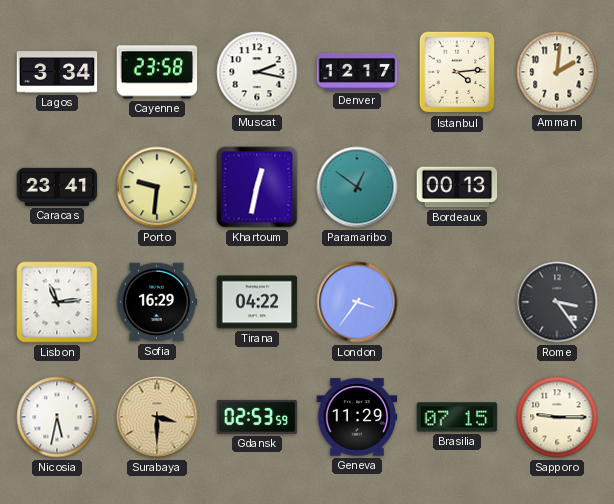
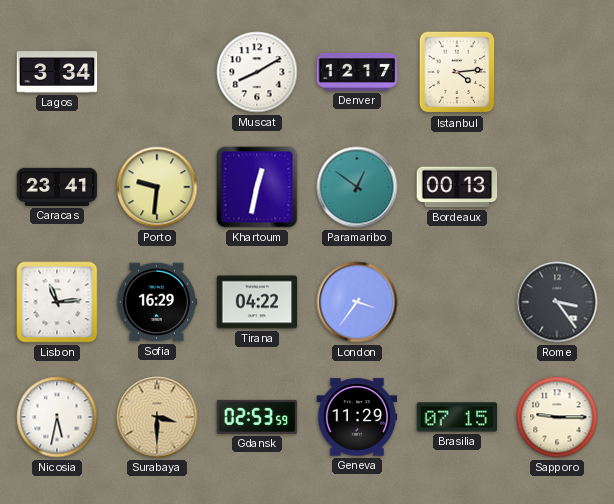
Cayenne: 23:58 -> none
Muscat: 2:17 -> 8:10
Amman: 2:01 -> none
